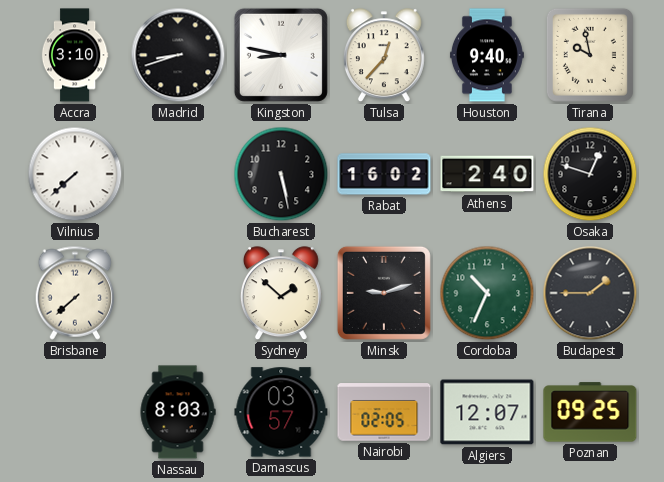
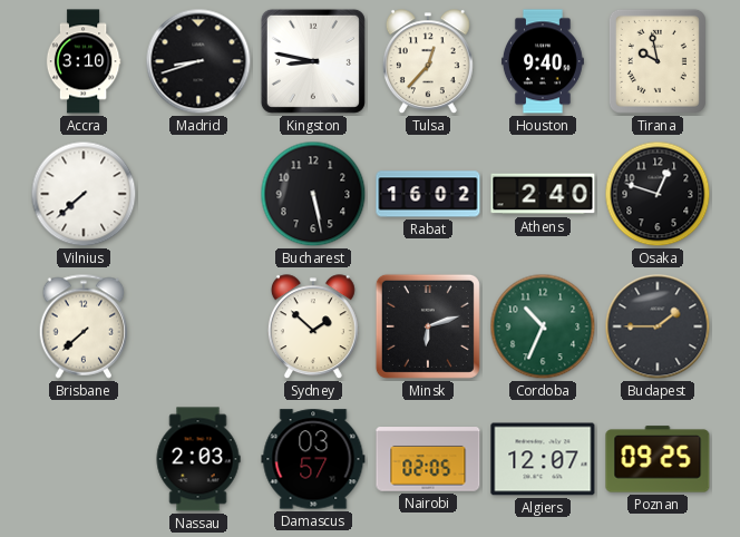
Minsk: 9:12 -> 6:12
Nassau: 8:03 -> 2:03
